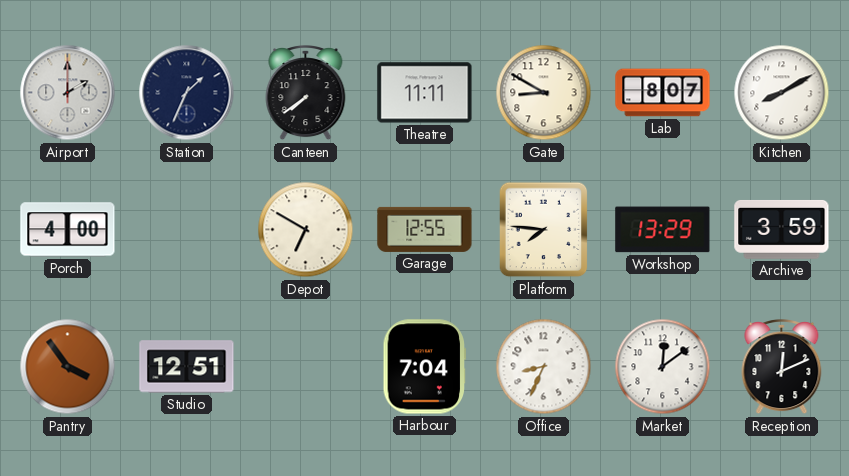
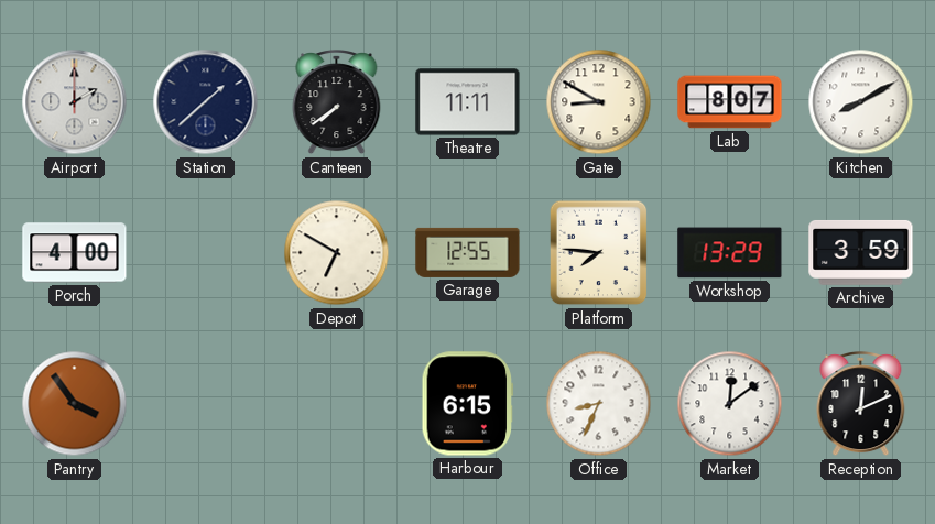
Station: 1:34 -> 1:38
Studio: 12:51 -> none
Harbour: 7:04 -> 6:15
